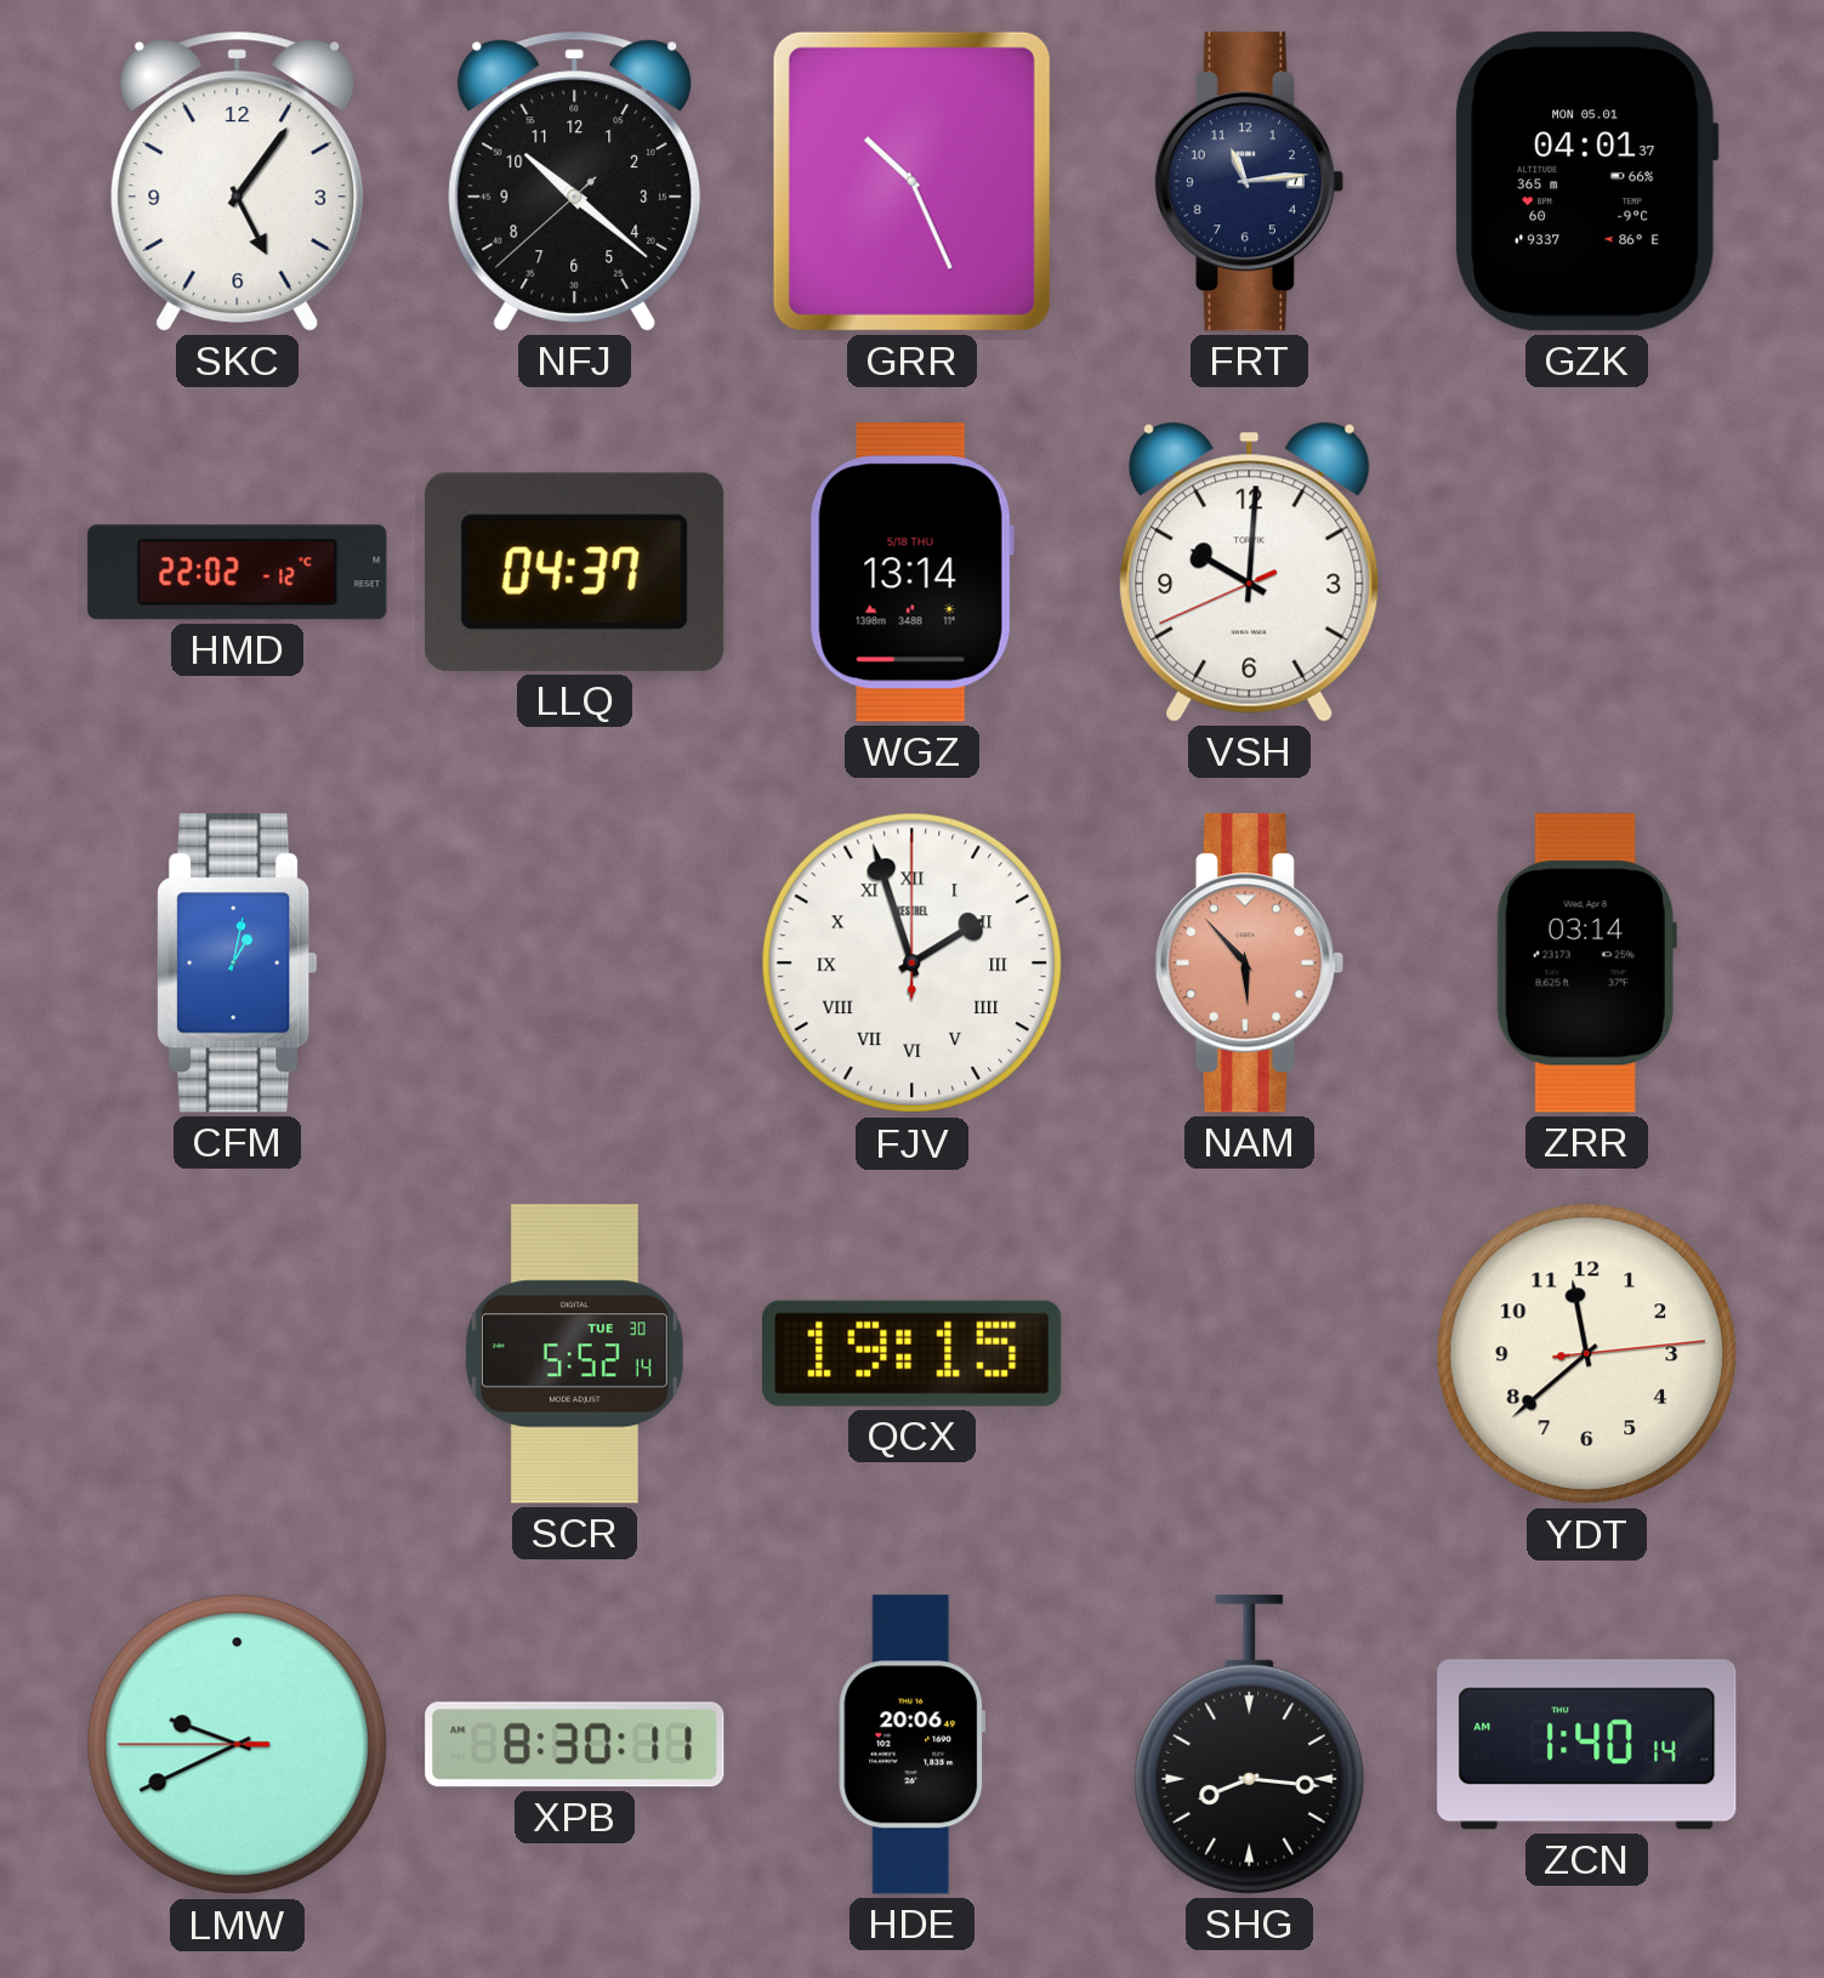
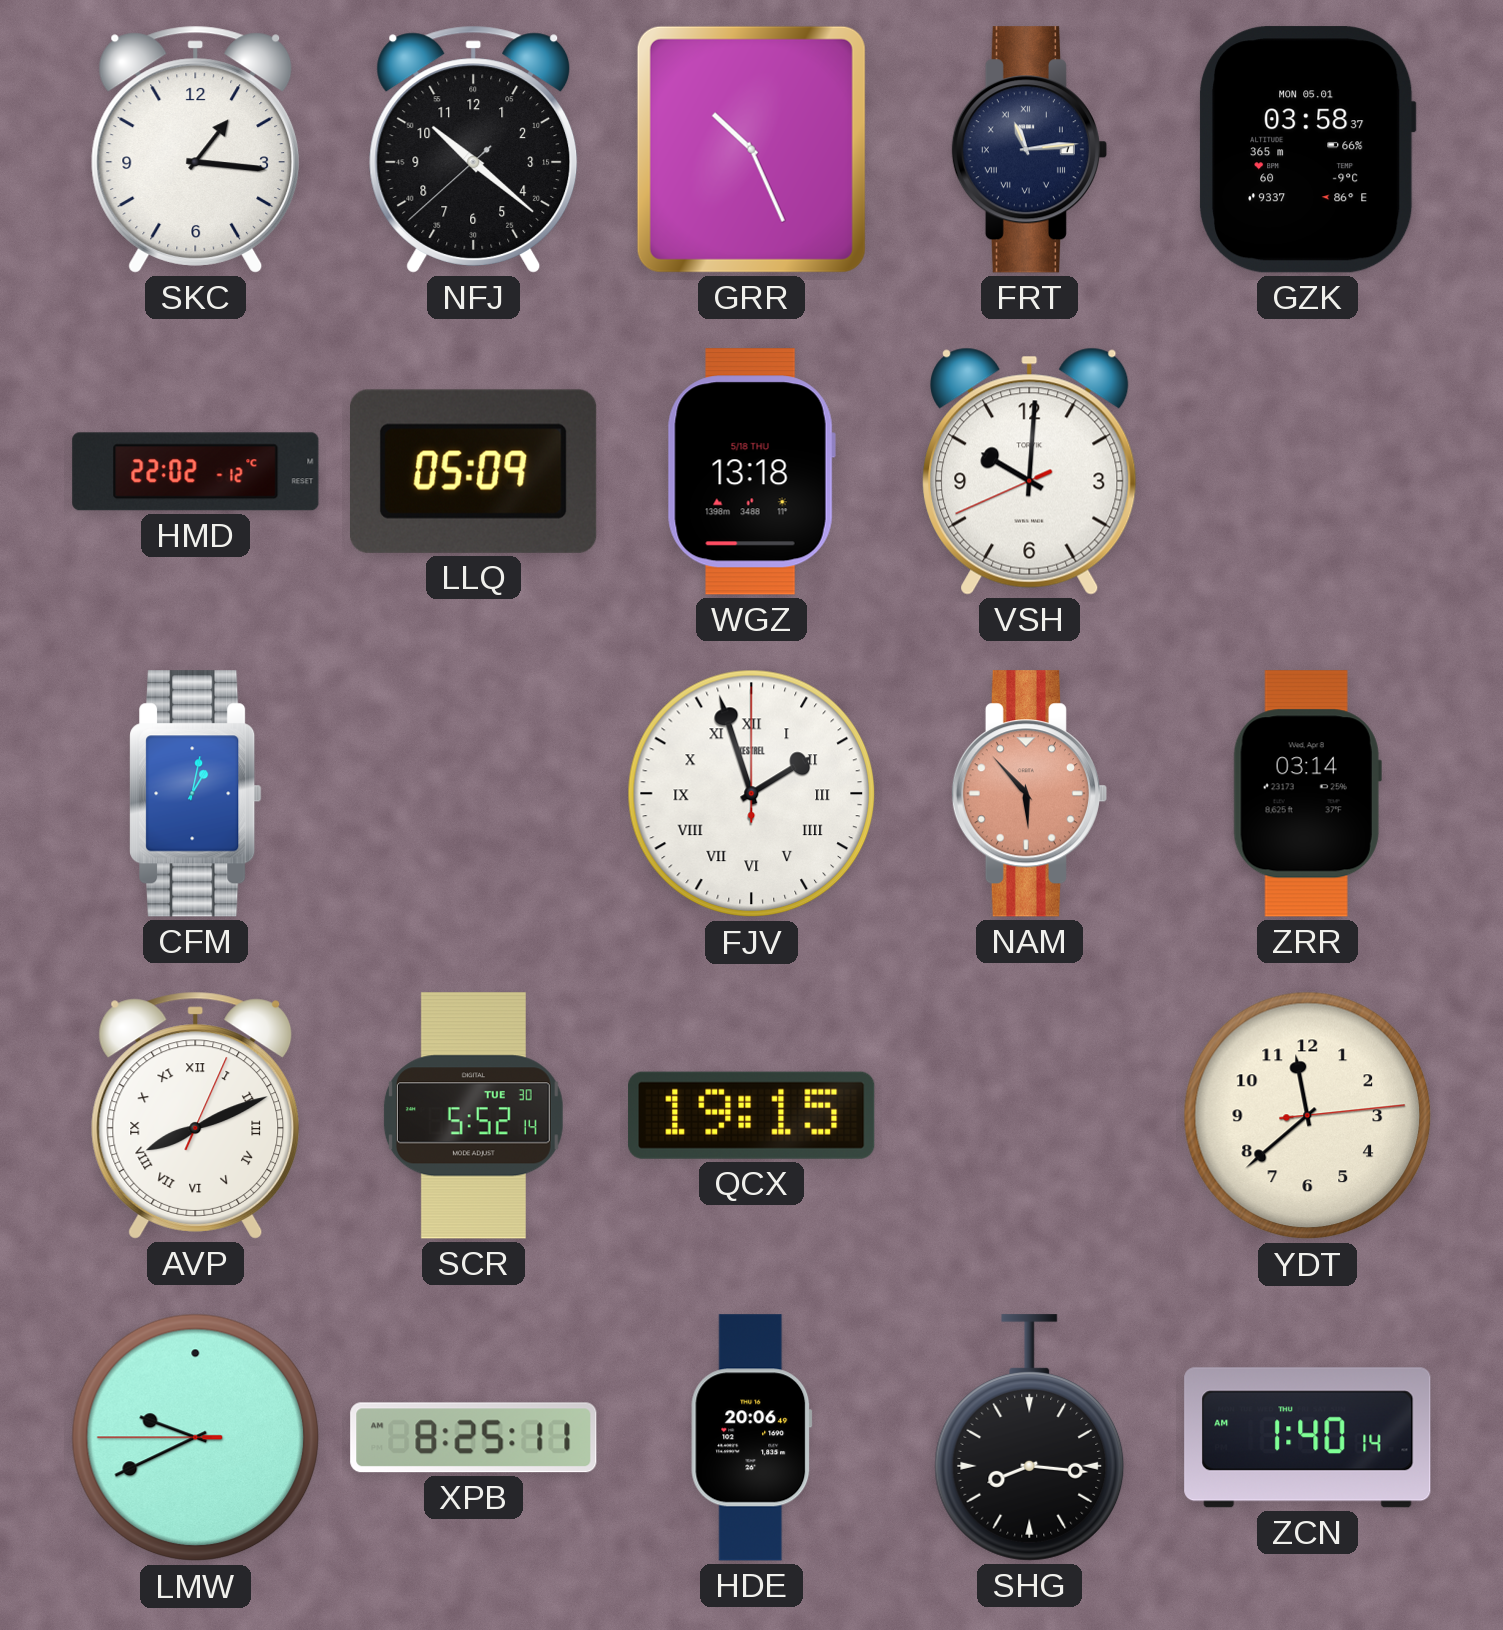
SKC: 5:06 -> 1:16
FRT numerals: Arabic -> Roman
GZK: 04:01 -> 03:58
LLQ: 04:37 -> 05:09
WGZ: 13:14 -> 13:18
AVP: none -> 8:11
XPB: 8:30 -> 8:25
